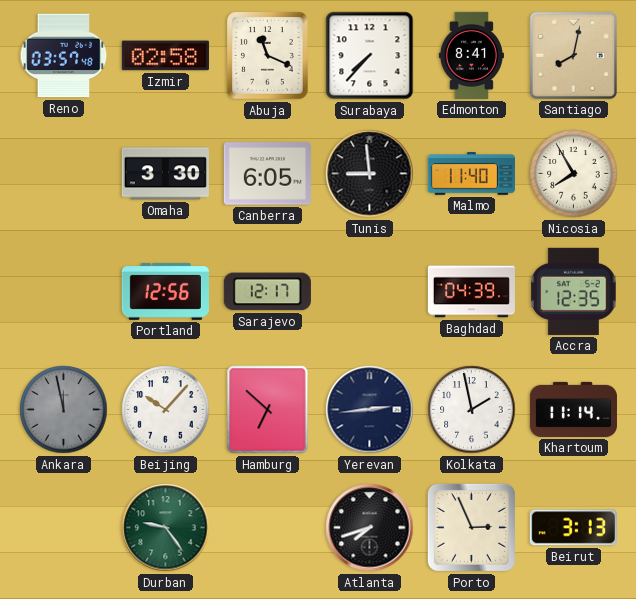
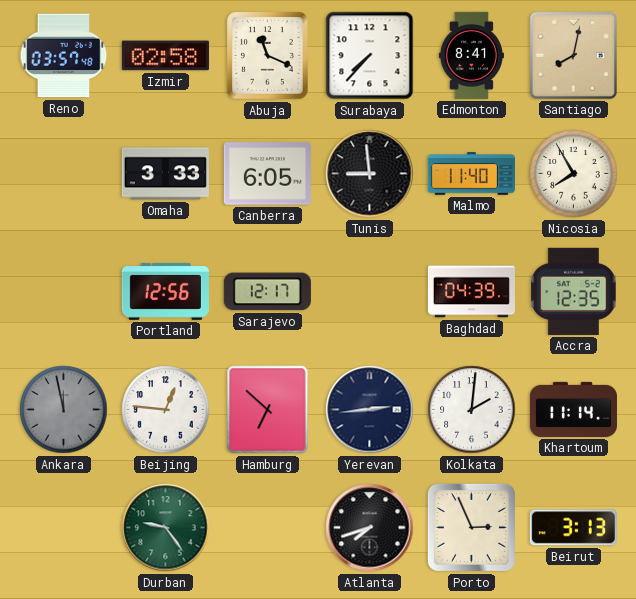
Omaha: 3:30 -> 3:33
Beijing: 10:07 -> 12:46
Kolkata: 1:58 -> 2:01
